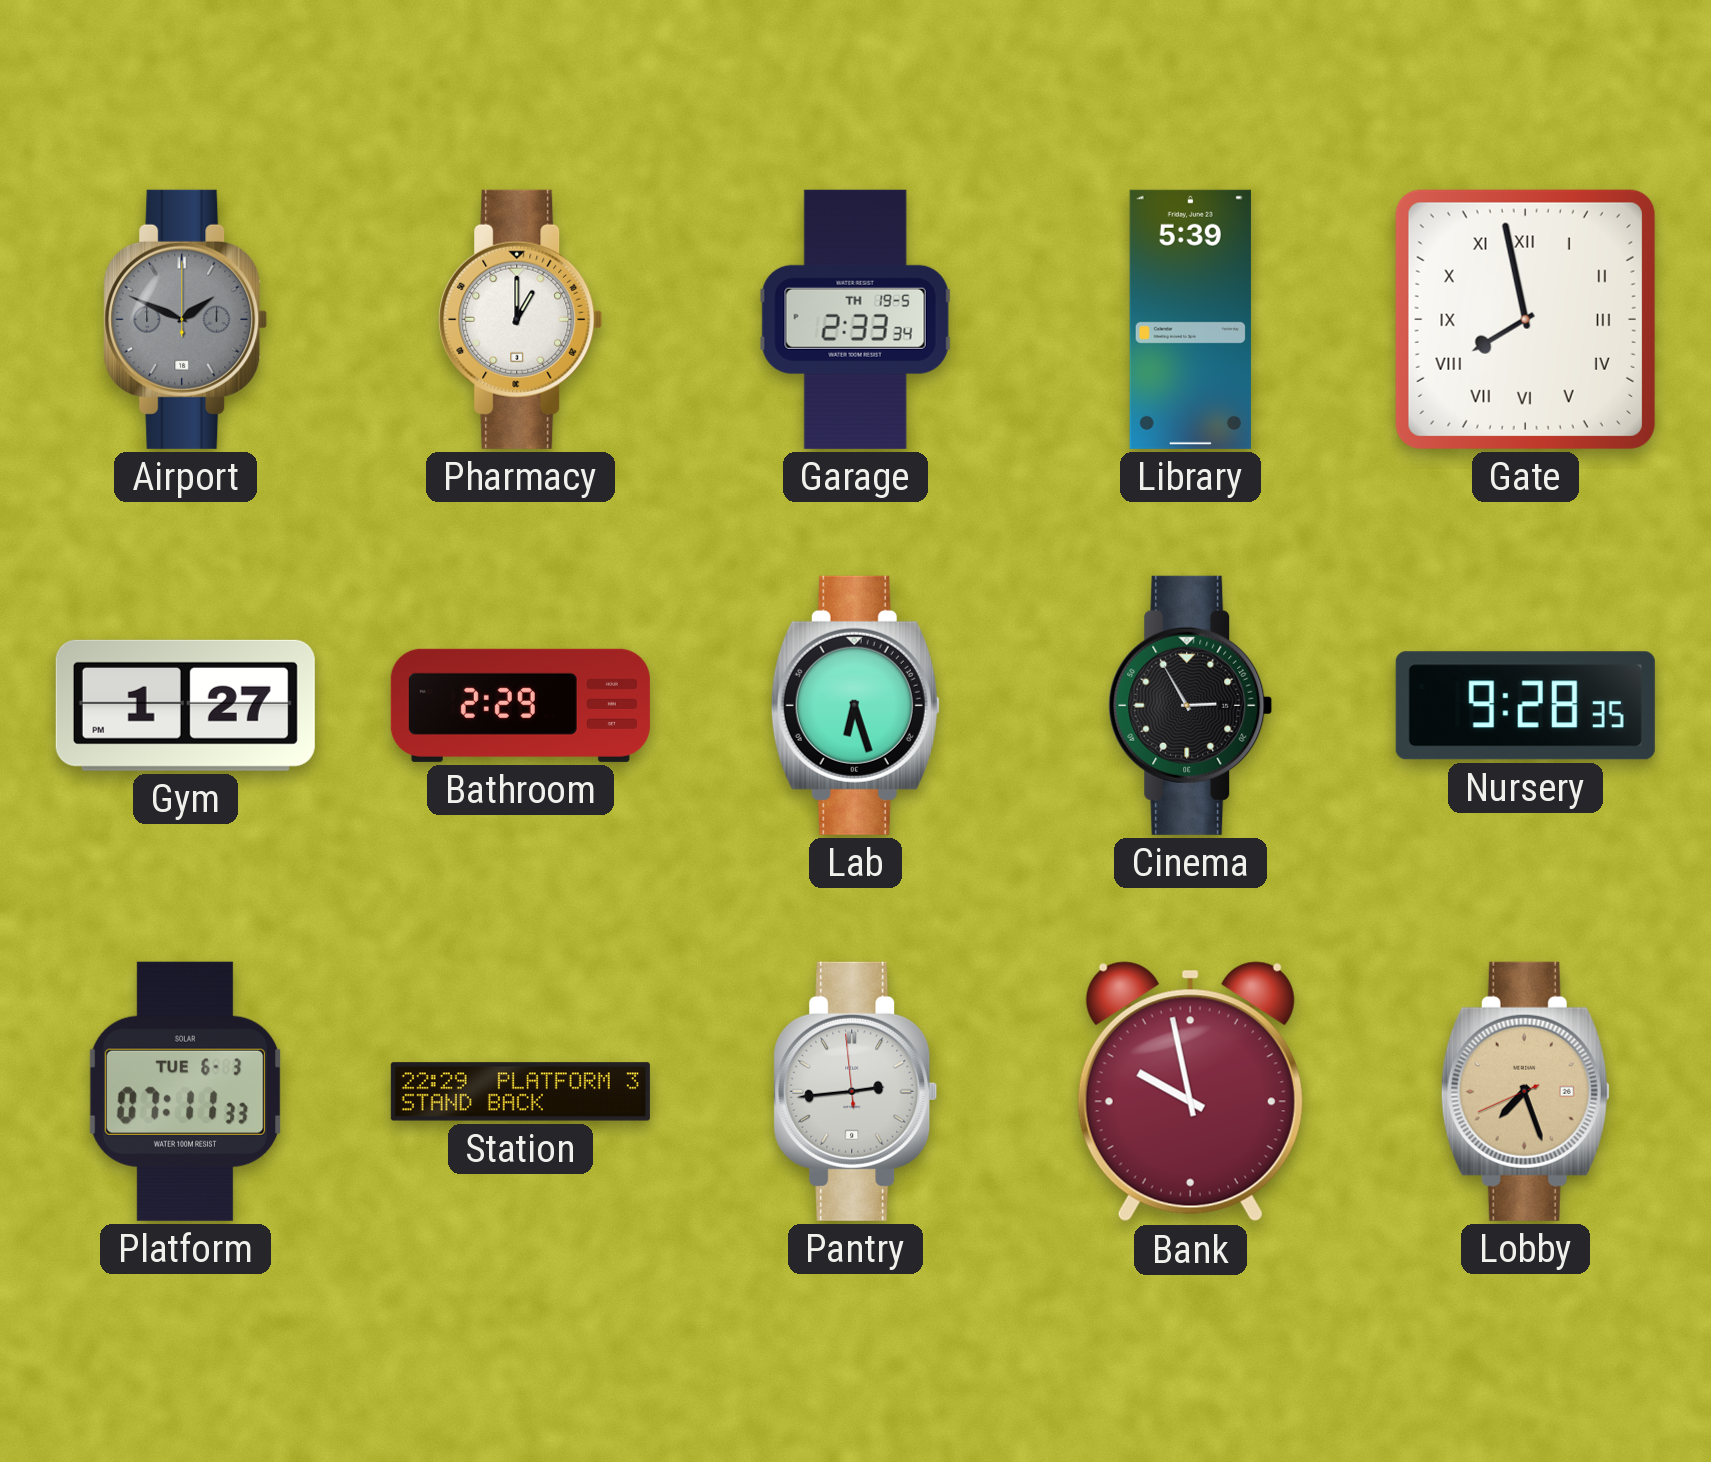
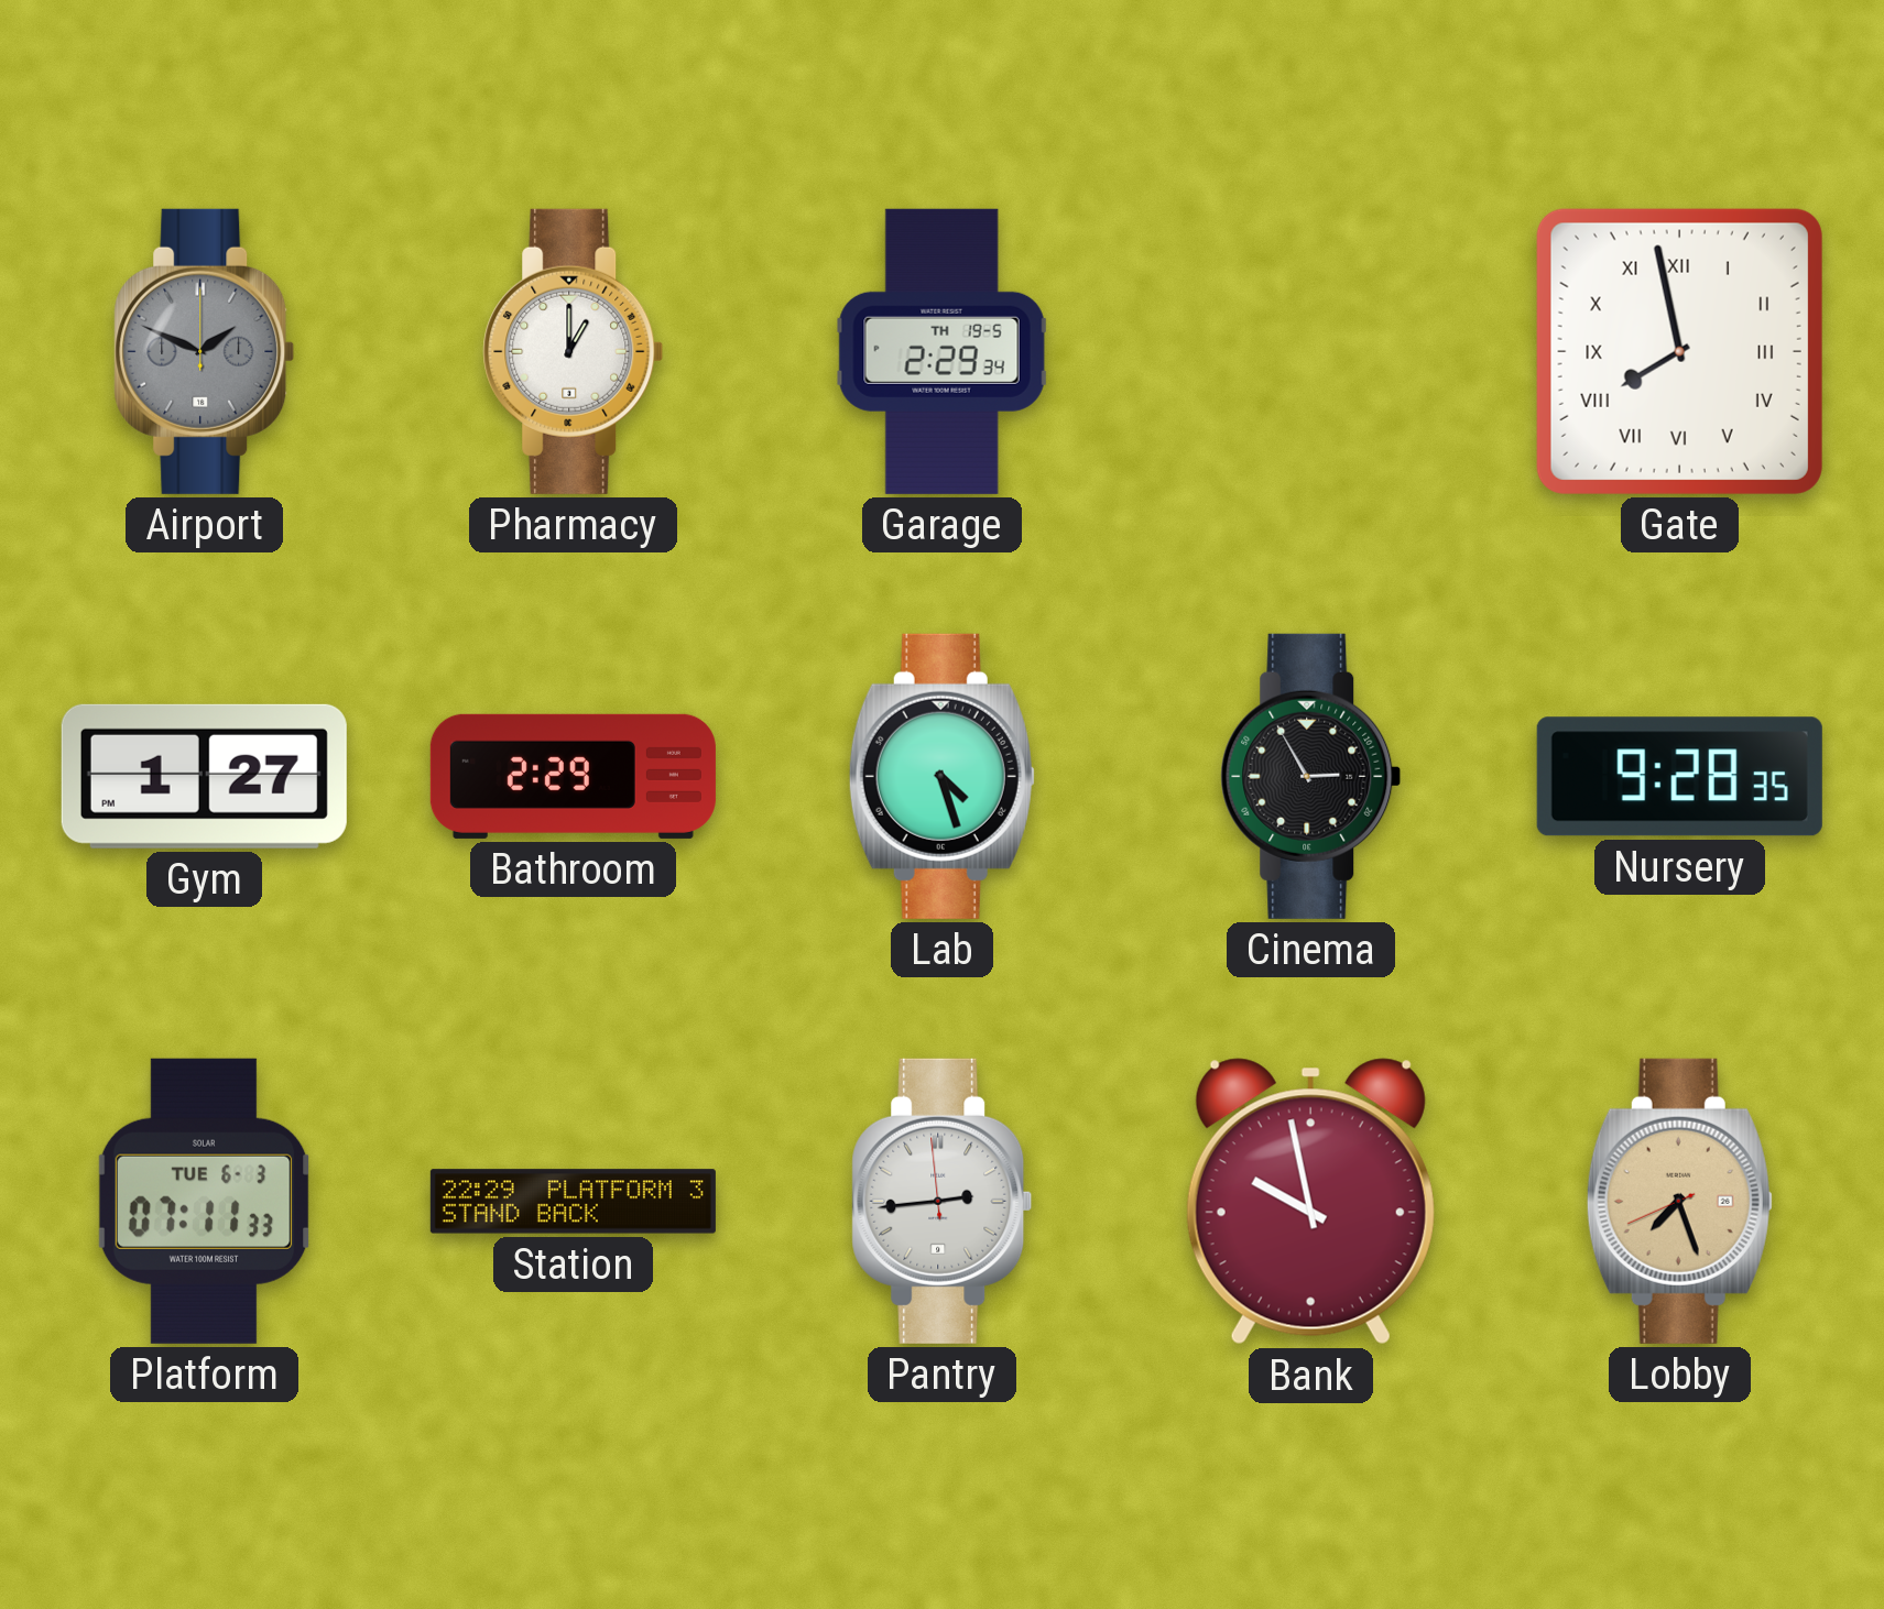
Garage: 2:33 -> 2:29
Library: 5:39 -> none
Lab: 6:27 -> 4:27
